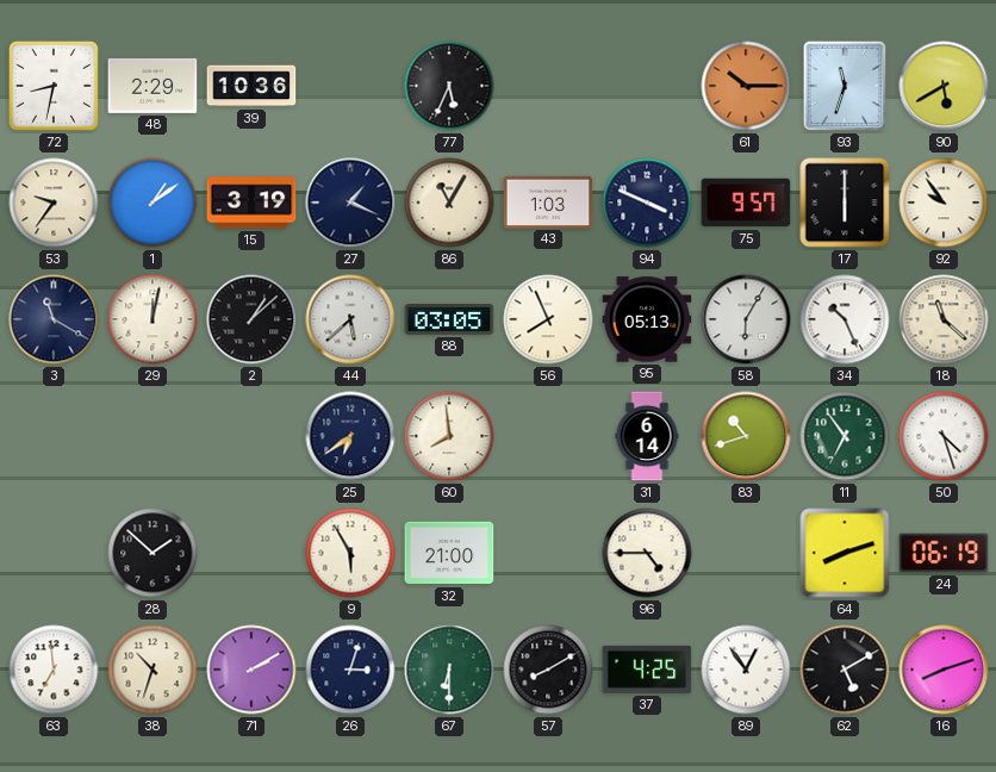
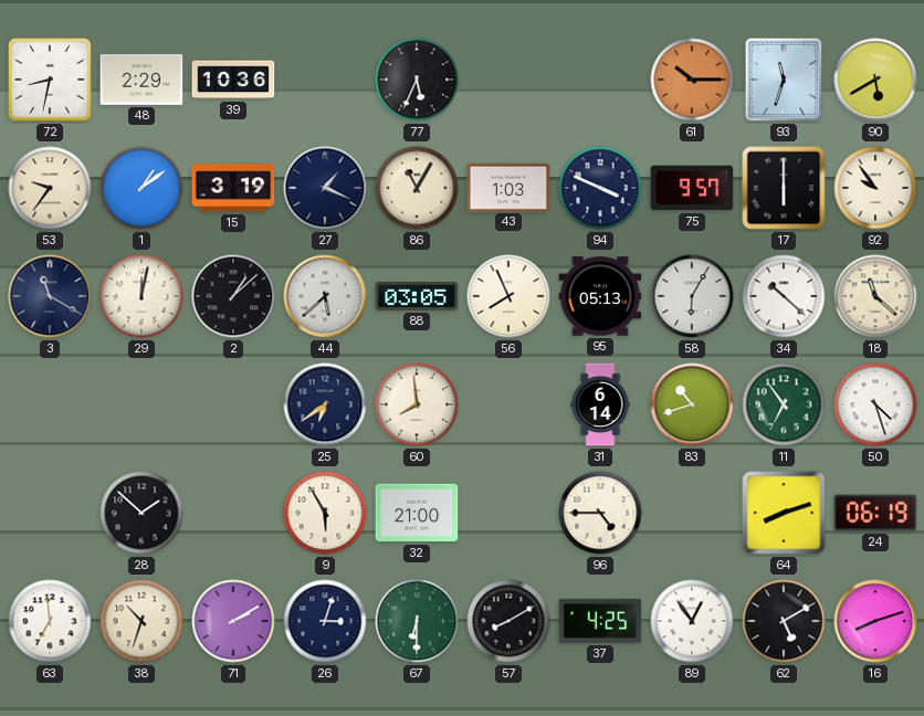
34: 10:26 -> 10:22
